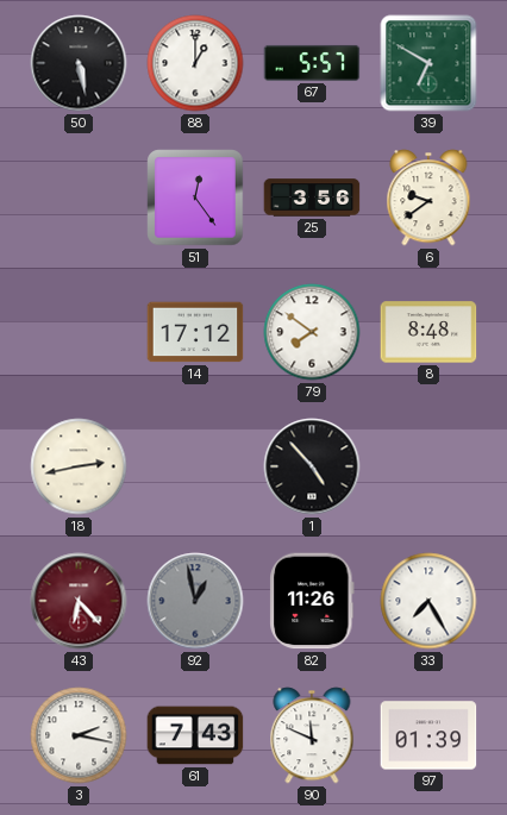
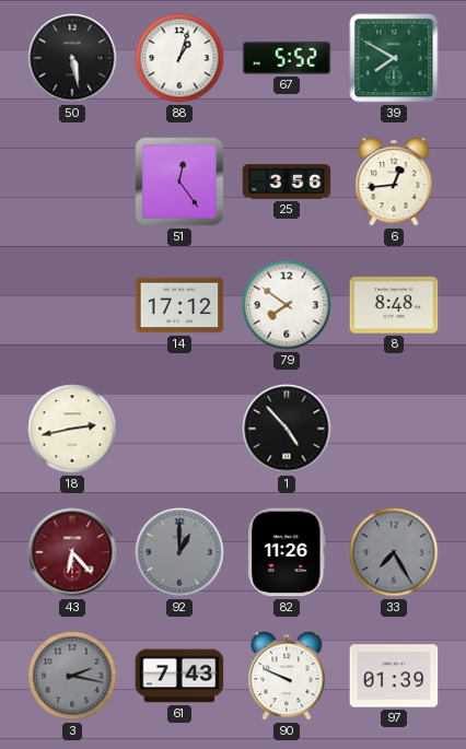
88: 1:00 -> 1:03
67: 5:57 -> 5:52
39: 6:50 -> 7:50
6: 9:39 -> 12:44
92: 12:58 -> 1:00
33 dial: white -> grey
3 dial: white -> grey
90: 11:49 -> 9:49
